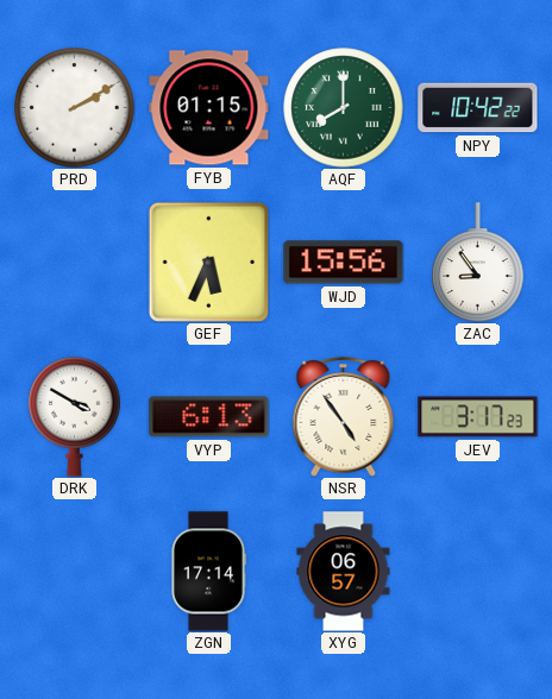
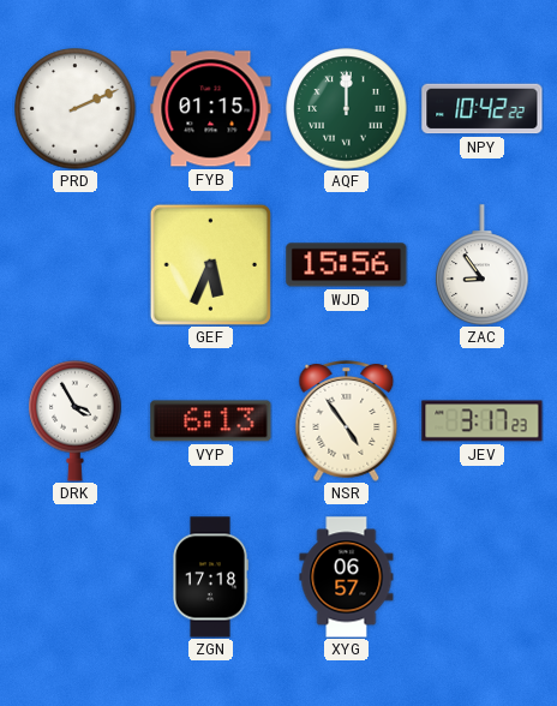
PRD: 2:10 -> 2:11
AQF: 8:00 -> 12:00
DRK: 3:50 -> 3:55
ZGN: 17:14 -> 17:18
